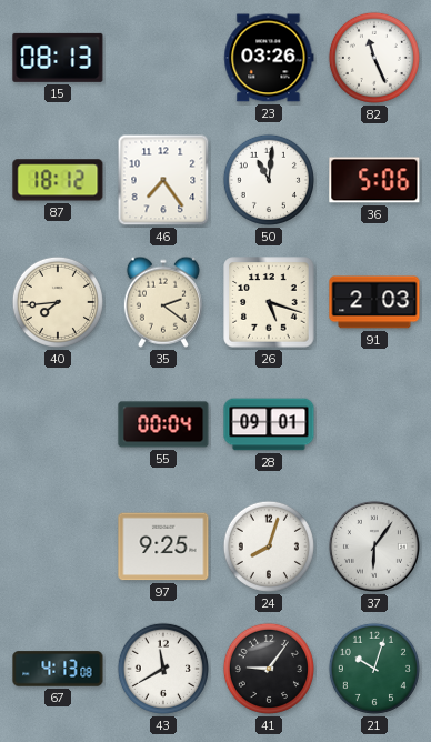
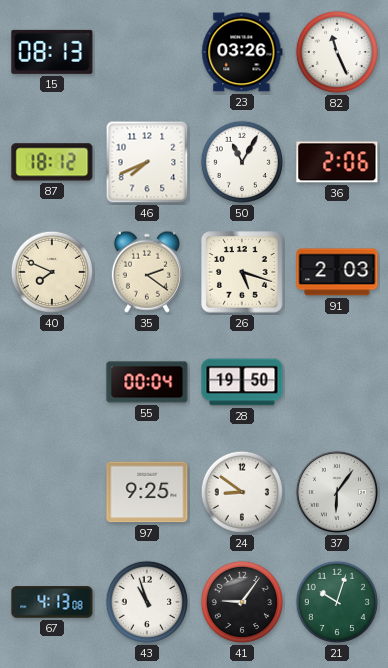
46: 7:24 -> 7:41
50: 11:01 -> 11:05
36: 5:06 -> 2:06
40: 7:44 -> 7:49
28: 09:01 -> 19:50
24: 8:03 -> 8:51
43: 11:40 -> 10:57
